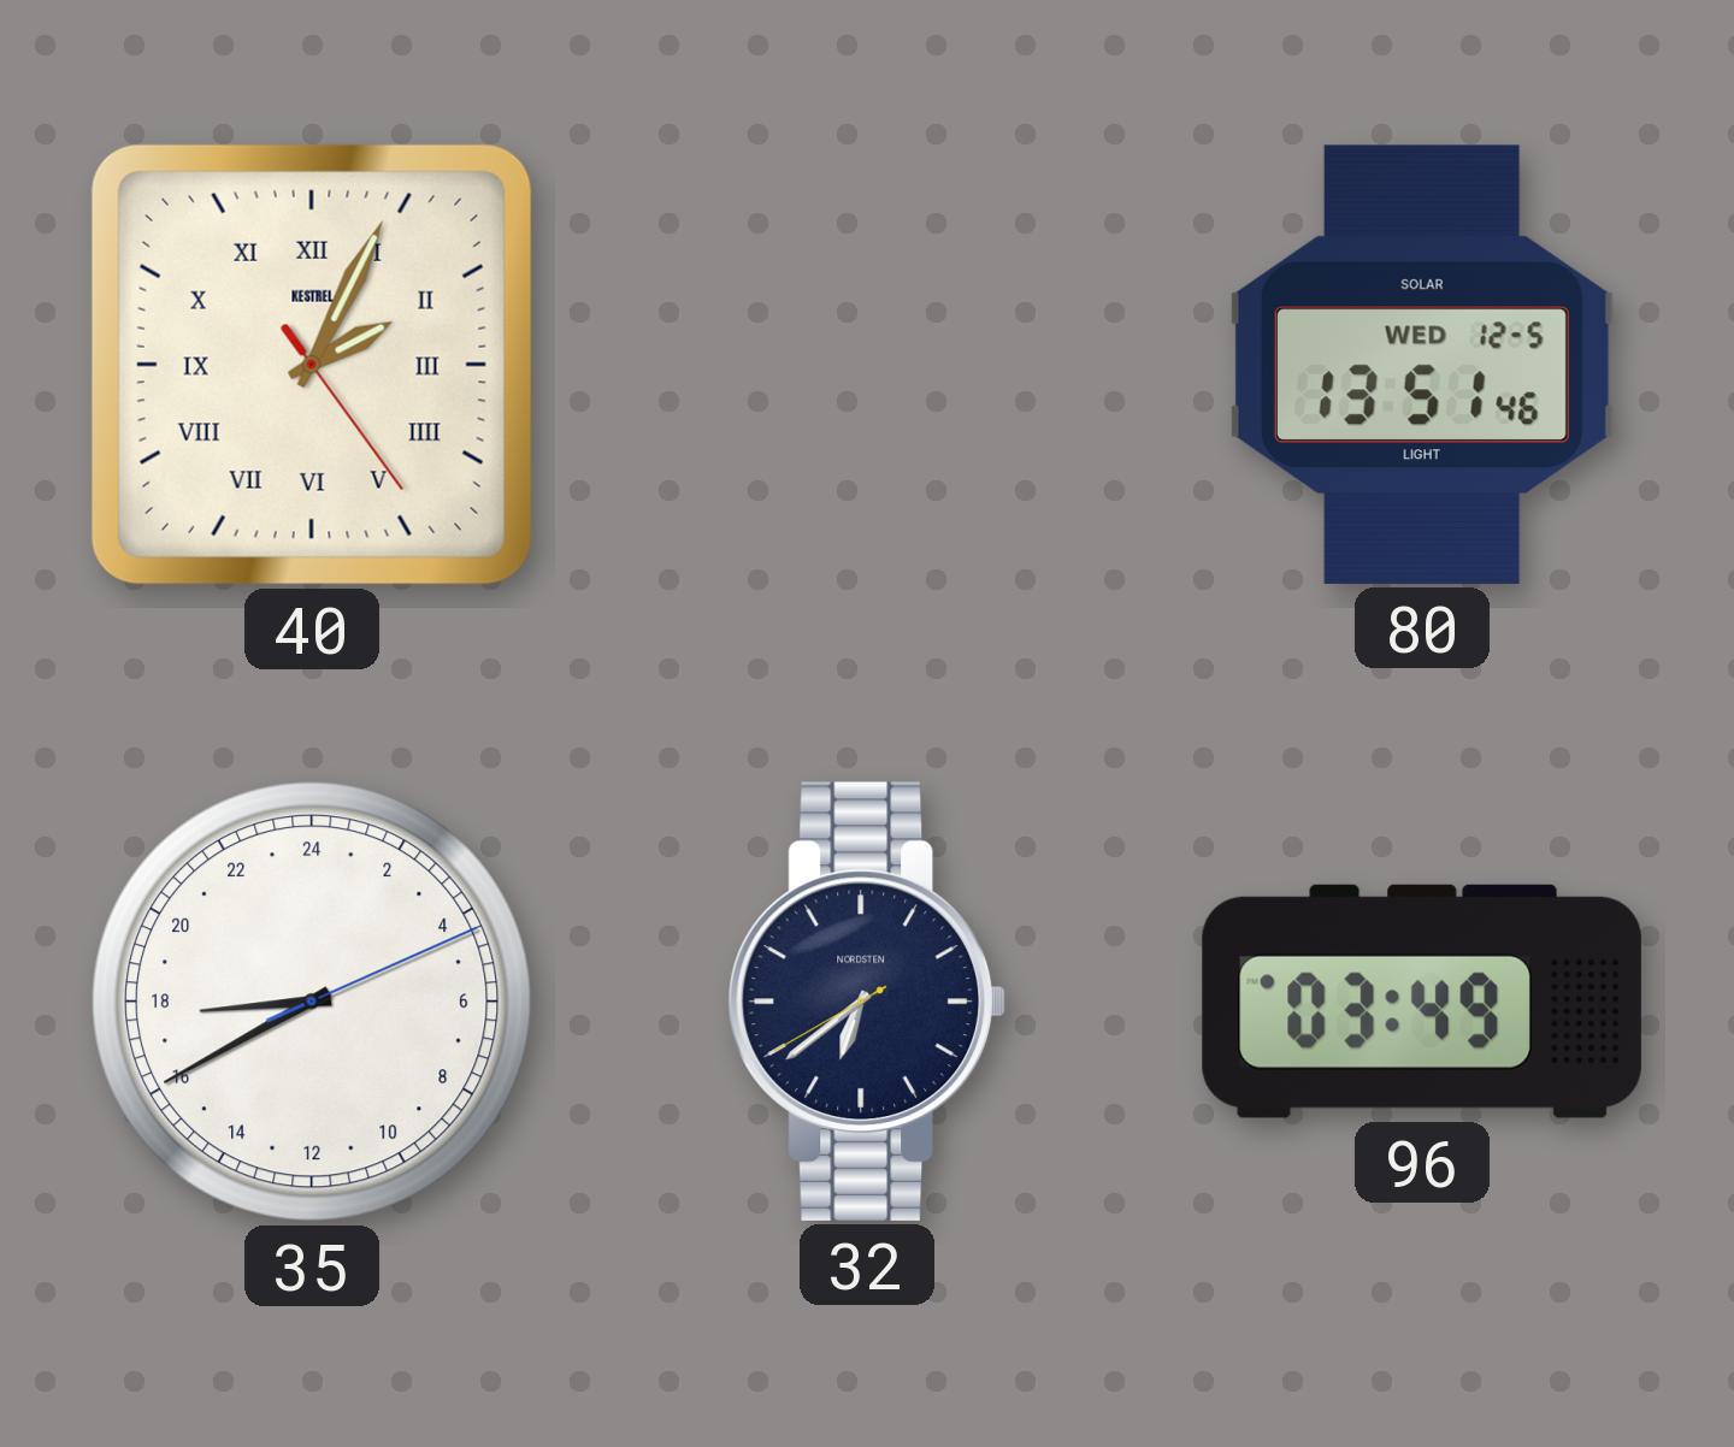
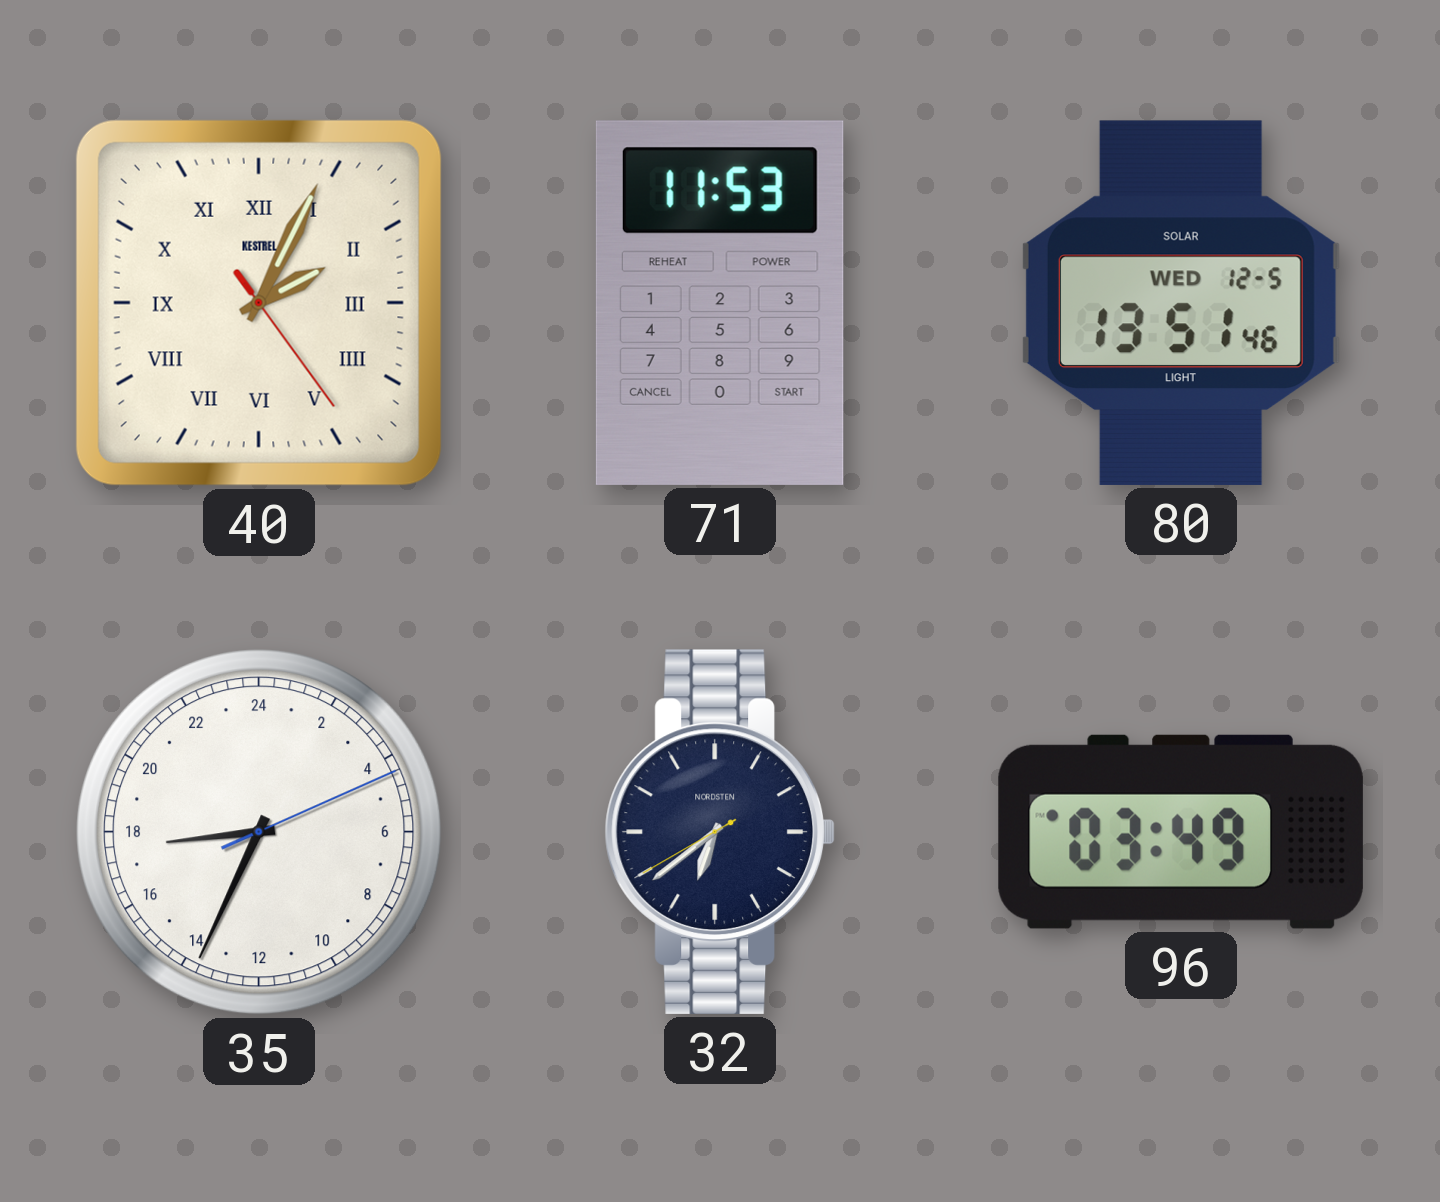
71: none -> 11:53
35: 17:40 -> 17:34
